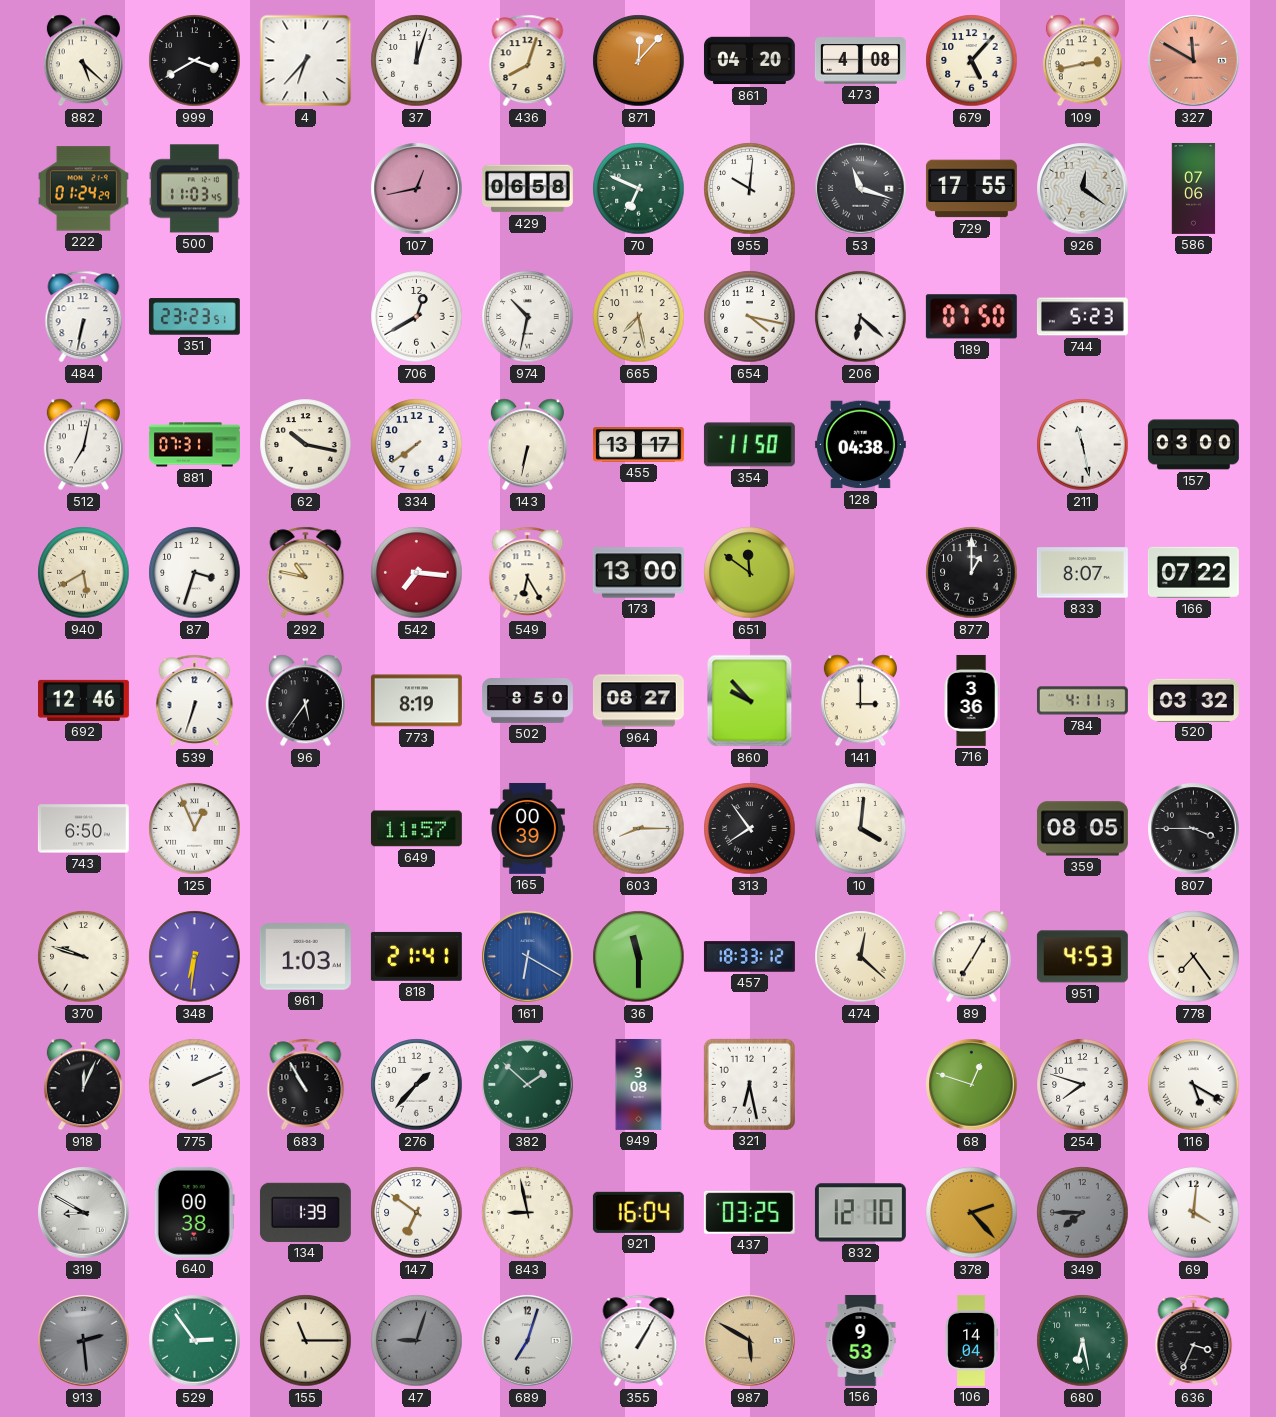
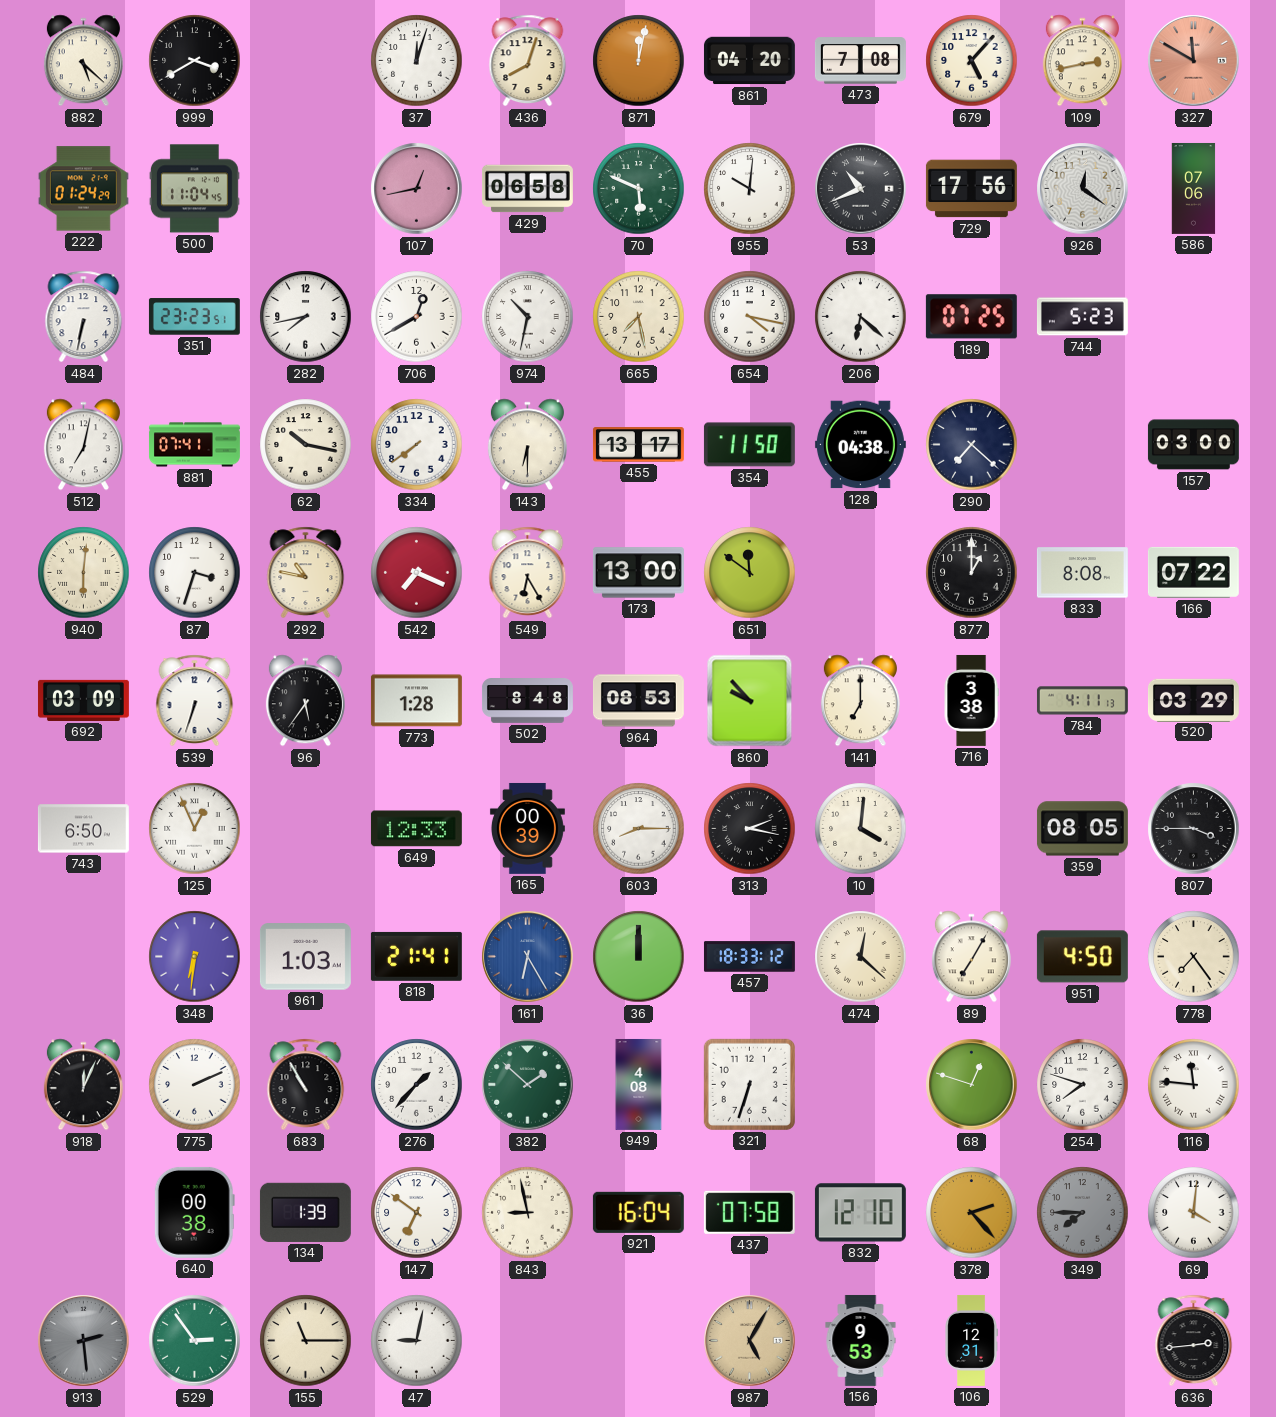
4: 6:37 -> none
871: 12:07 -> 12:02
473: 4:08 -> 7:08
500: 11:03 -> 11:04
70: 6:49 -> 5:49
53: 11:18 -> 10:41
729: 17:55 -> 17:56
282: none -> 7:43
189: 07:50 -> 07:25
881: 07:31 -> 07:41
143: 6:32 -> 6:30
290: none -> 7:22
211: 11:28 -> none
940: 5:40 -> 6:01
542: 7:16 -> 7:19
833: 8:07 -> 8:08
692: 12:46 -> 03:09
773: 8:19 -> 1:28
502: 8:50 -> 8:48
964: 08:27 -> 08:53
141: 3:00 -> 7:00
716: 3:36 -> 3:38
520: 03:32 -> 03:29
649: 11:57 -> 12:33
313: 7:54 -> 2:17
370: 9:48 -> none
161: 6:20 -> 6:25
36: 11:30 -> 12:00
951: 4:53 -> 4:50
949: 3:08 -> 4:08
321: 6:28 -> 6:33
116: 5:20 -> 11:46
319: 8:50 -> none
437: 03:25 -> 07:58
47: 9:03 -> 9:02
47 dial: grey -> white
689: 7:03 -> none
355: 1:05 -> none
987: 5:50 -> 5:05
106: 14:04 -> 12:31
680: 6:28 -> none
636: 3:34 -> 2:44
